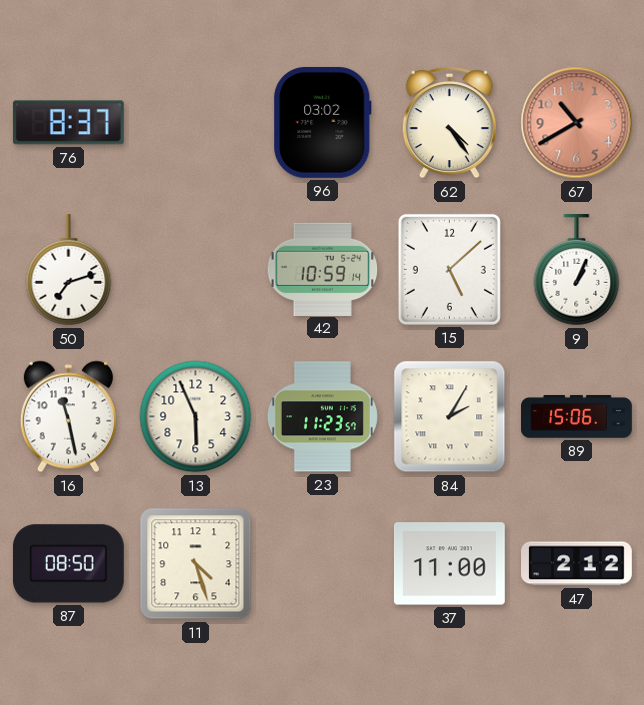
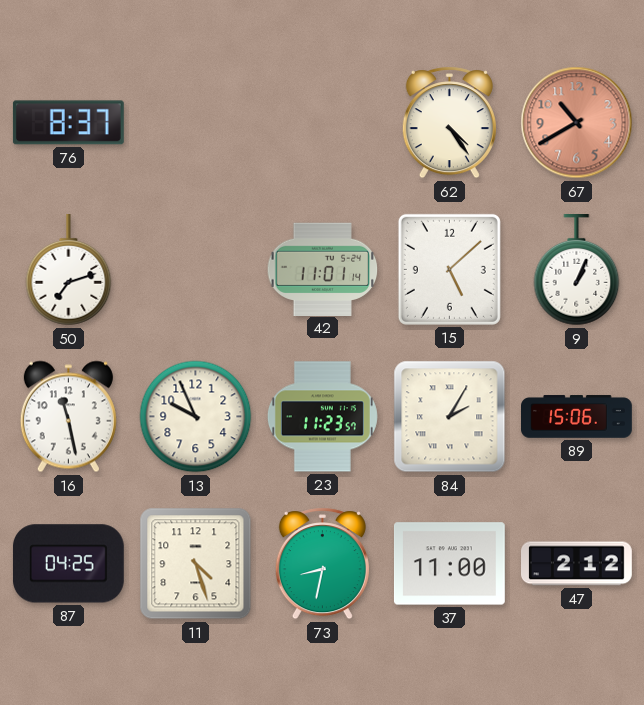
96: 03:02 -> none
42: 10:59 -> 11:01
13: 5:56 -> 9:56
87: 08:50 -> 04:25
73: none -> 8:32
